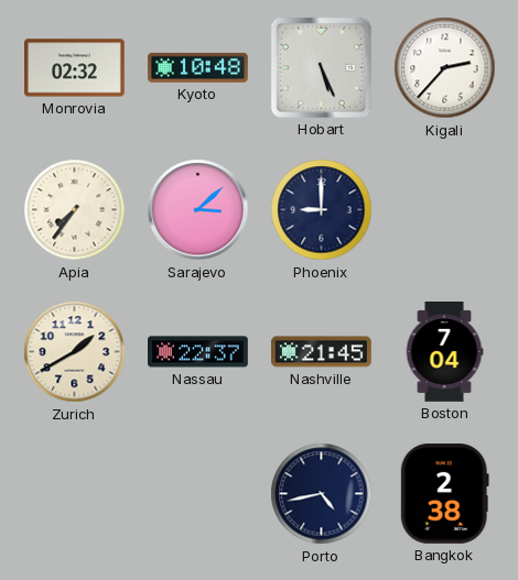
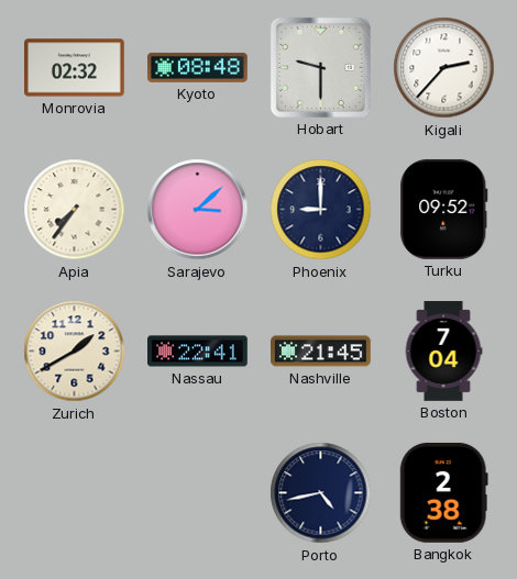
Kyoto: 10:48 -> 08:48
Hobart: 5:26 -> 9:30
Turku: none -> 09:52
Nassau: 22:37 -> 22:41
